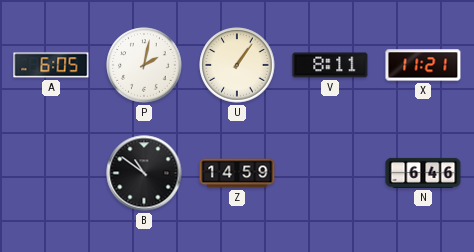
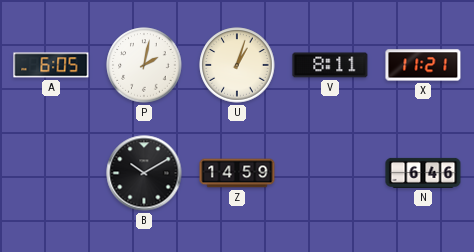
U: 1:06 -> 1:03
B: 10:51 -> 10:10
